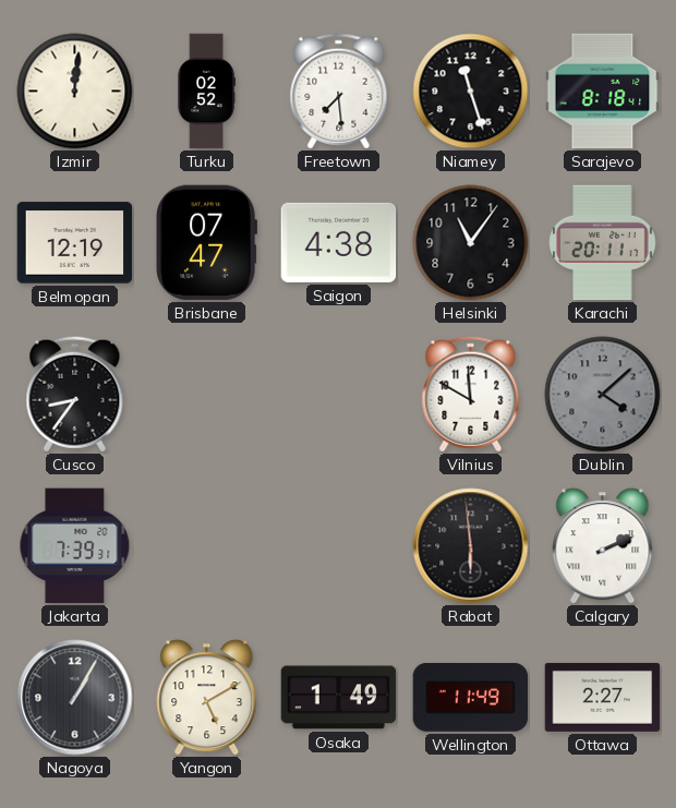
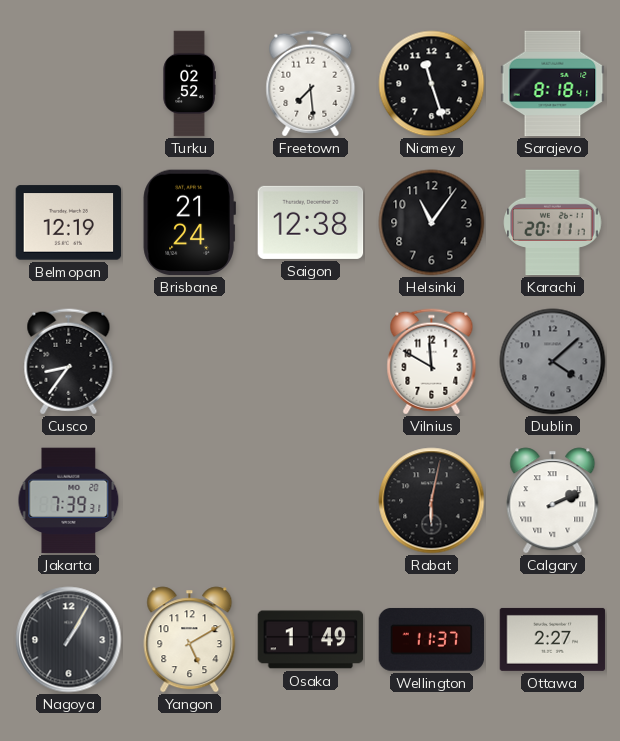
Izmir: 12:01 -> none
Brisbane: 07:47 -> 21:24
Saigon: 4:38 -> 12:38
Rabat: 5:59 -> 6:02
Wellington: 11:49 -> 11:37
